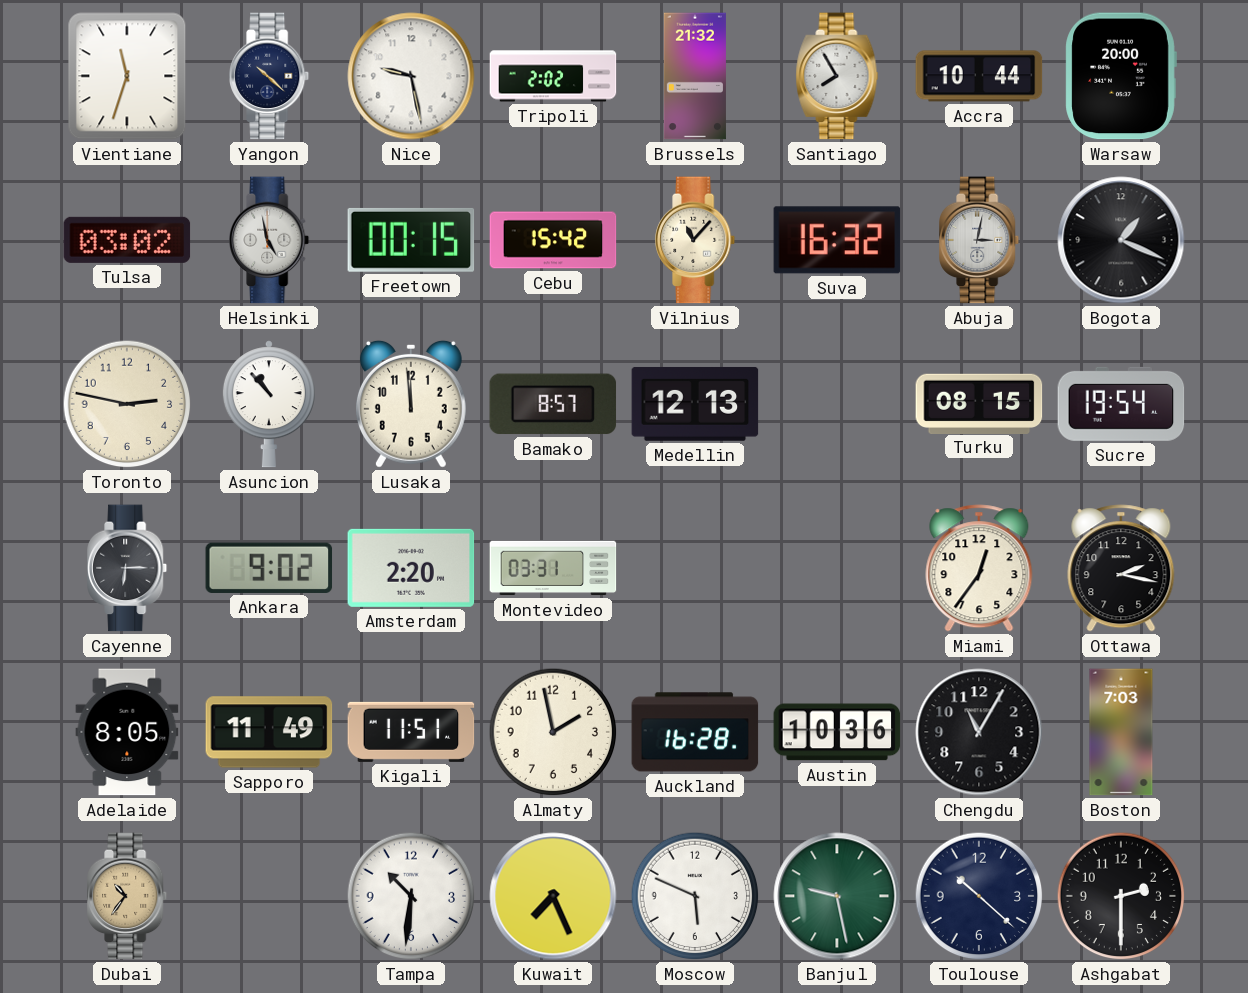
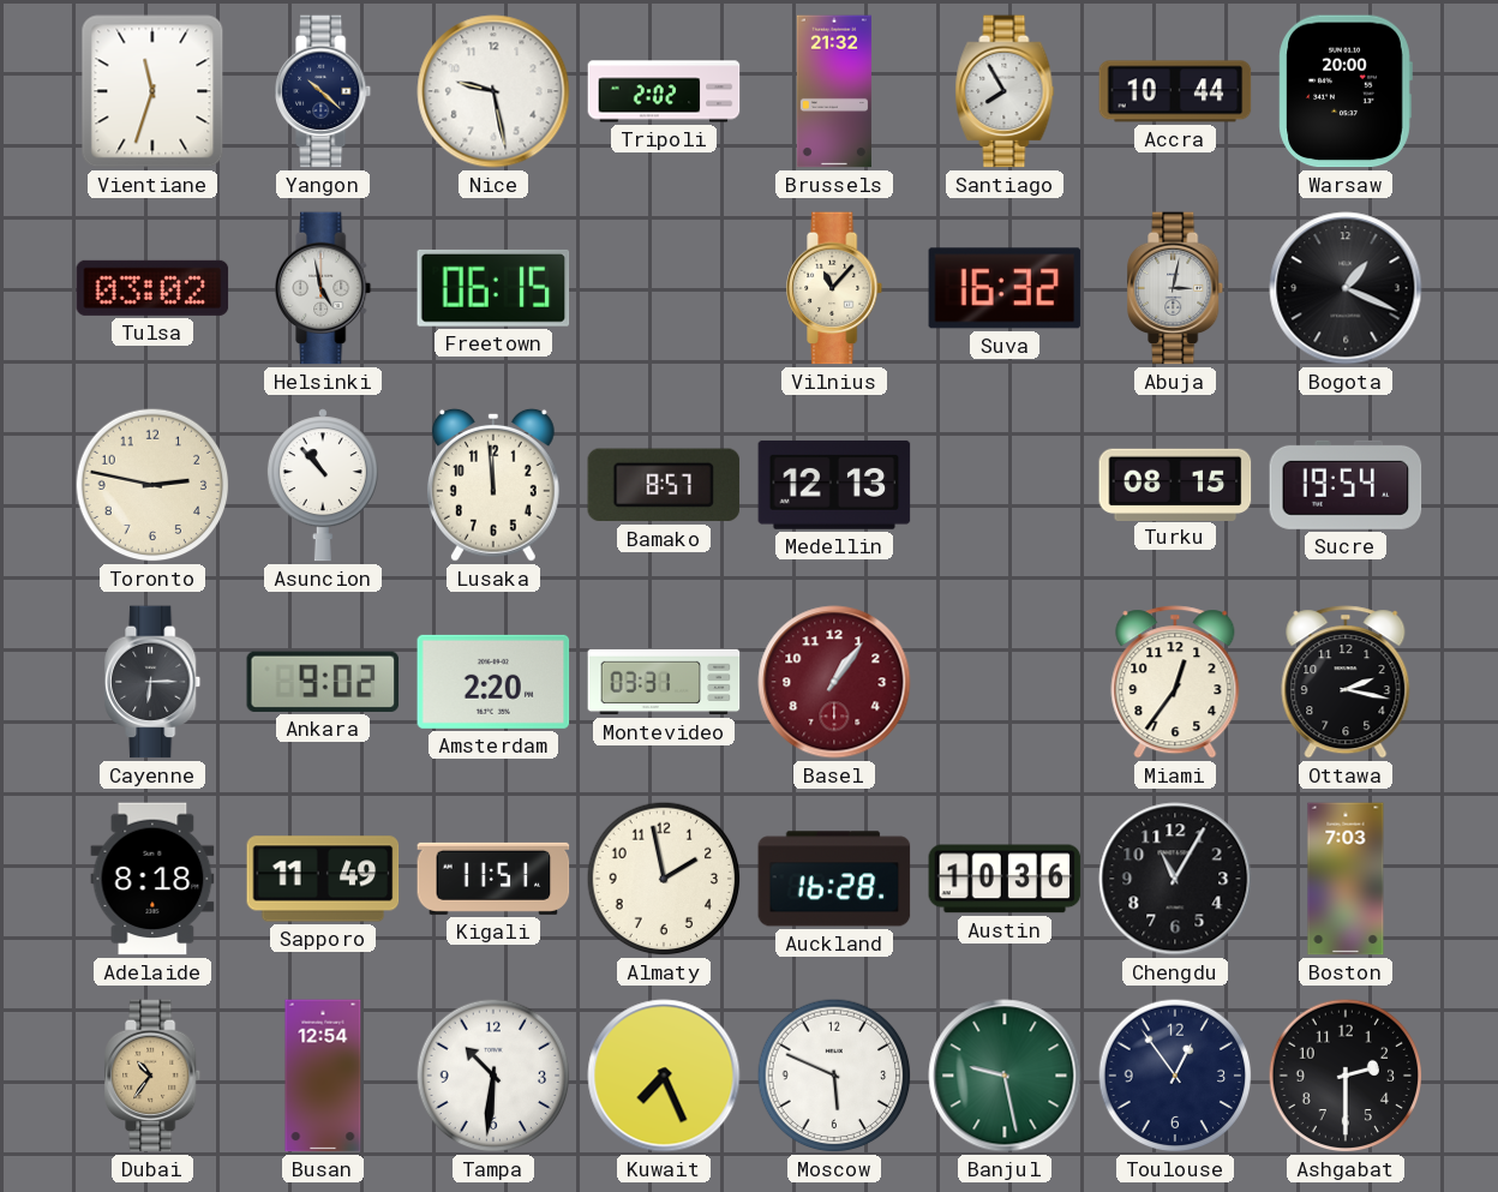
Freetown: 00:15 -> 06:15
Cebu: 15:42 -> none
Basel: none -> 1:06
Adelaide: 8:05 -> 8:18
Busan: none -> 12:54
Toulouse: 10:22 -> 12:54
